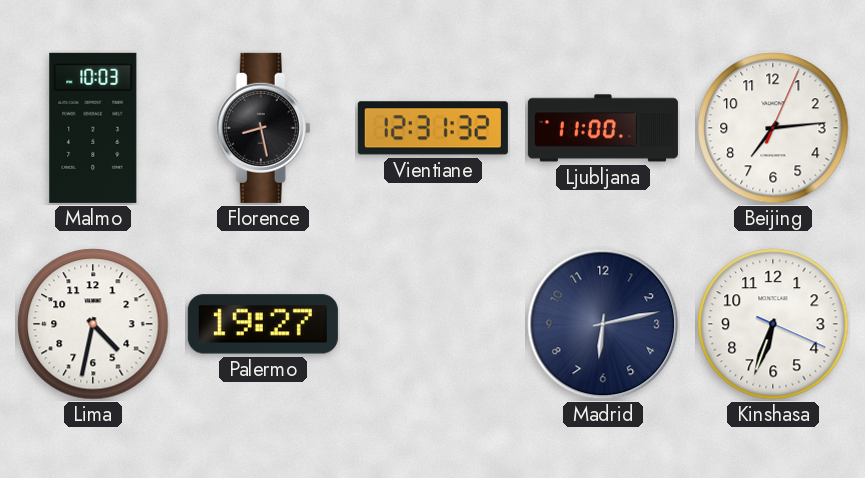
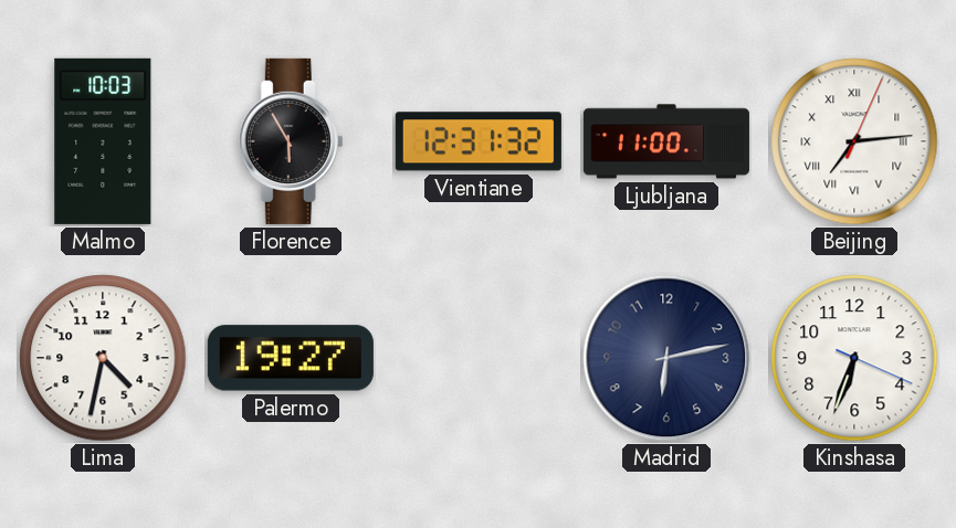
Florence: 8:28 -> 5:55
Beijing numerals: Arabic -> Roman
